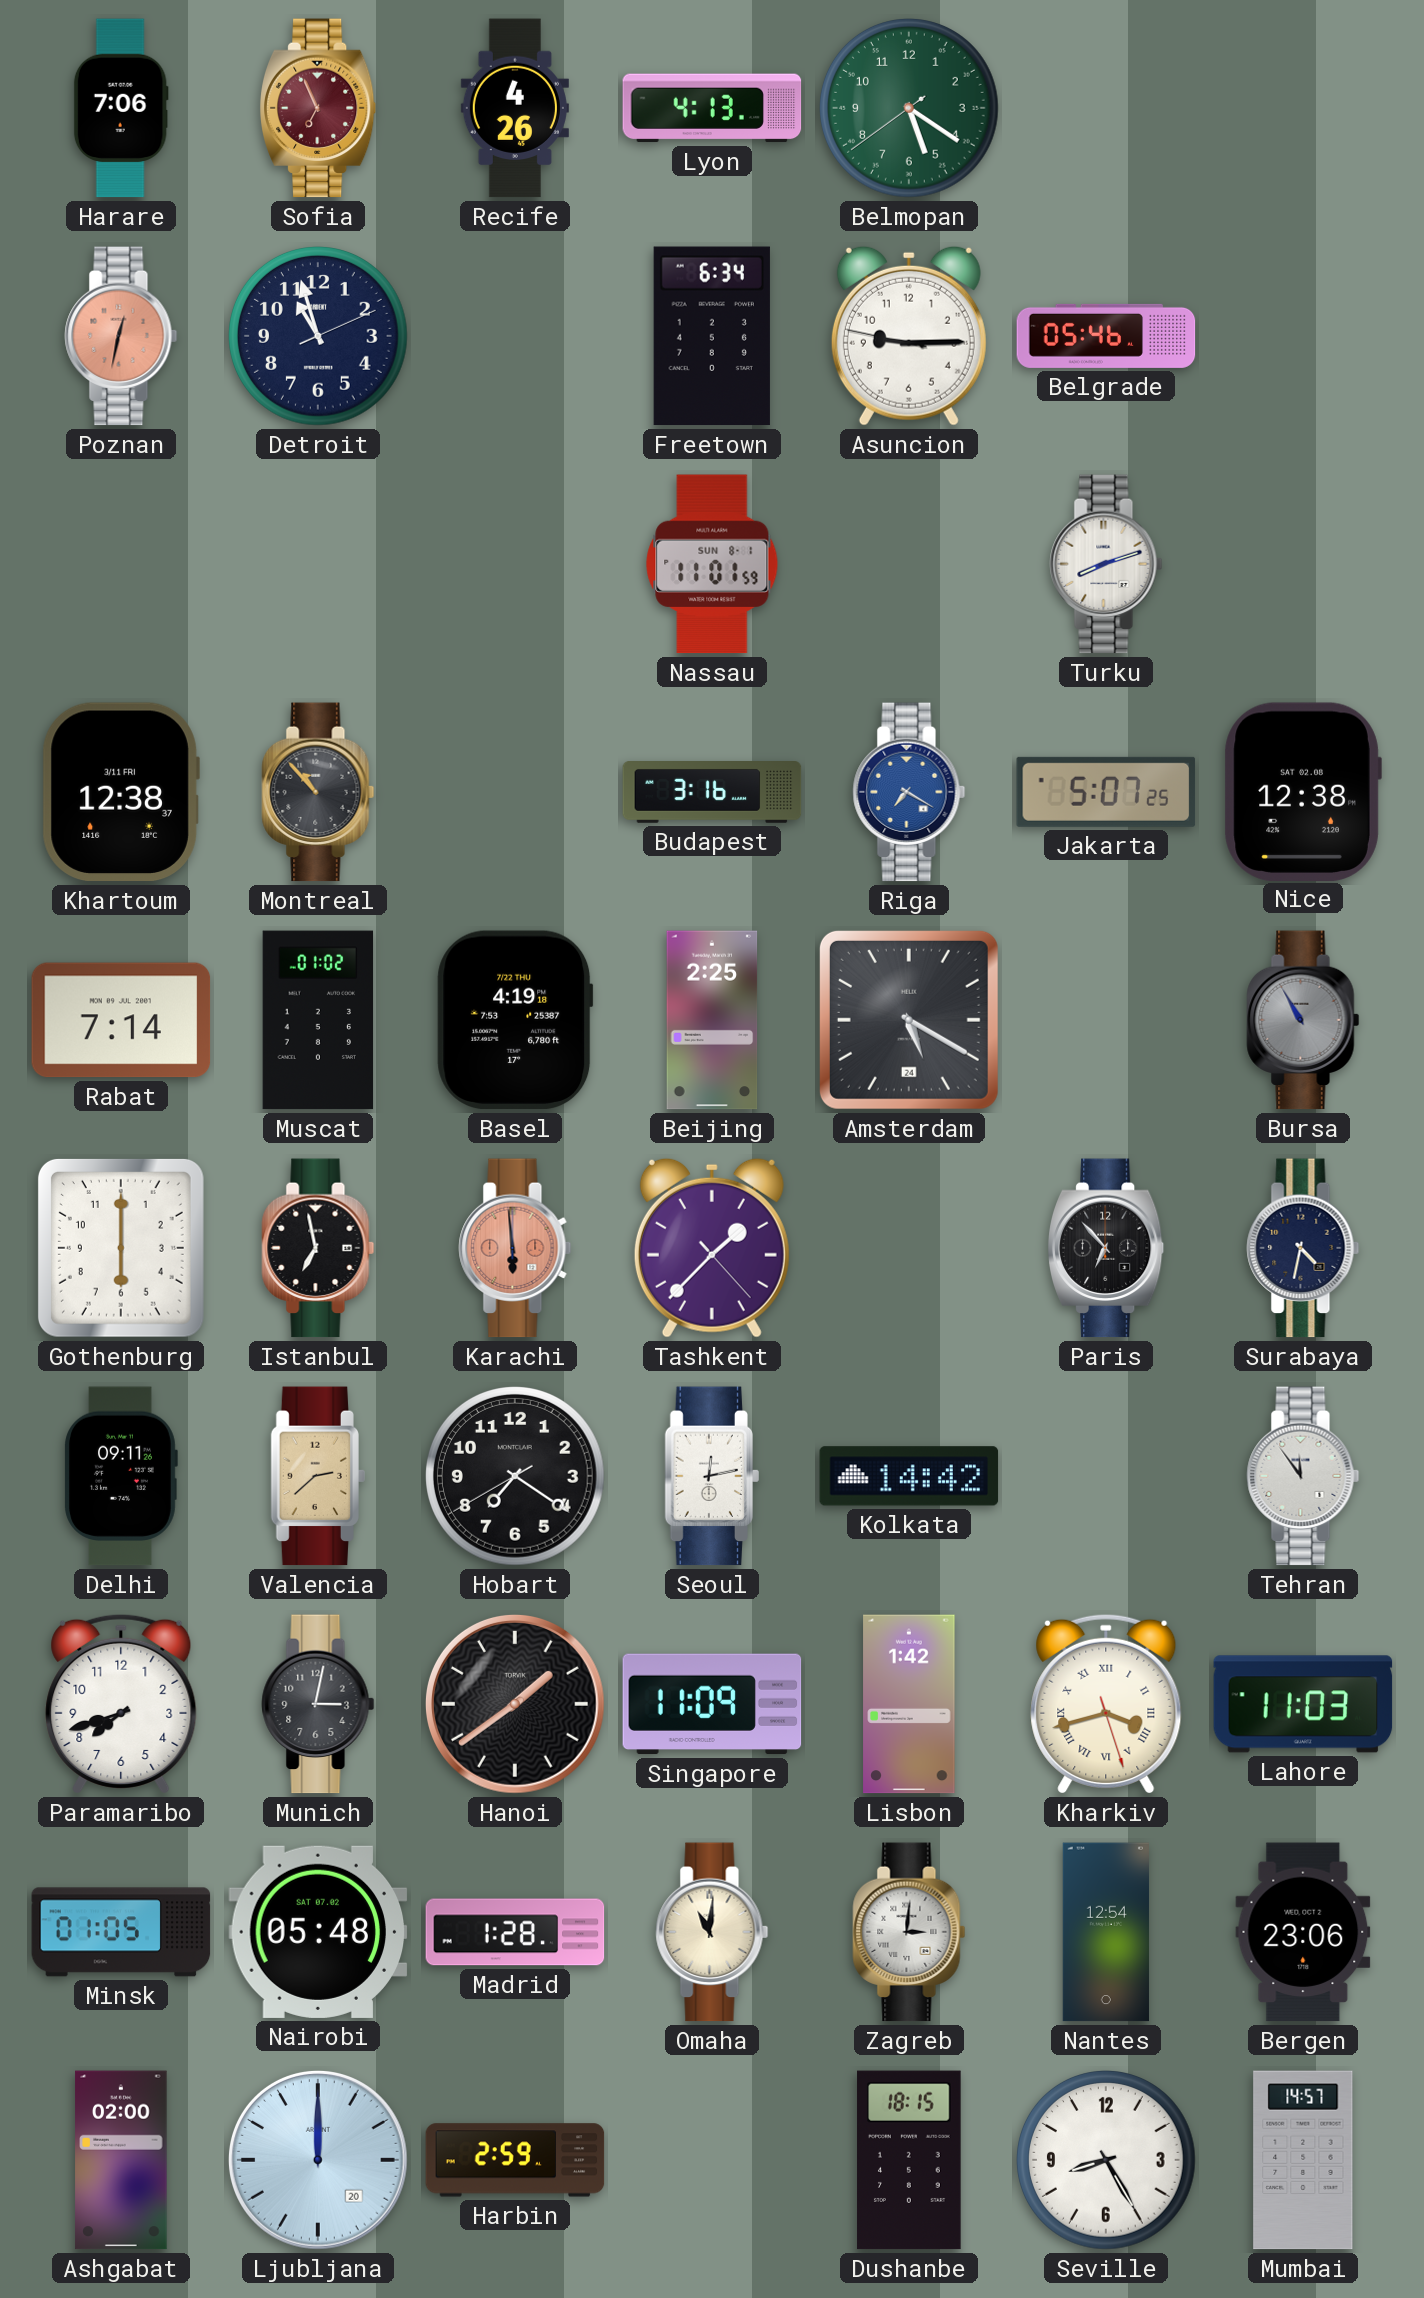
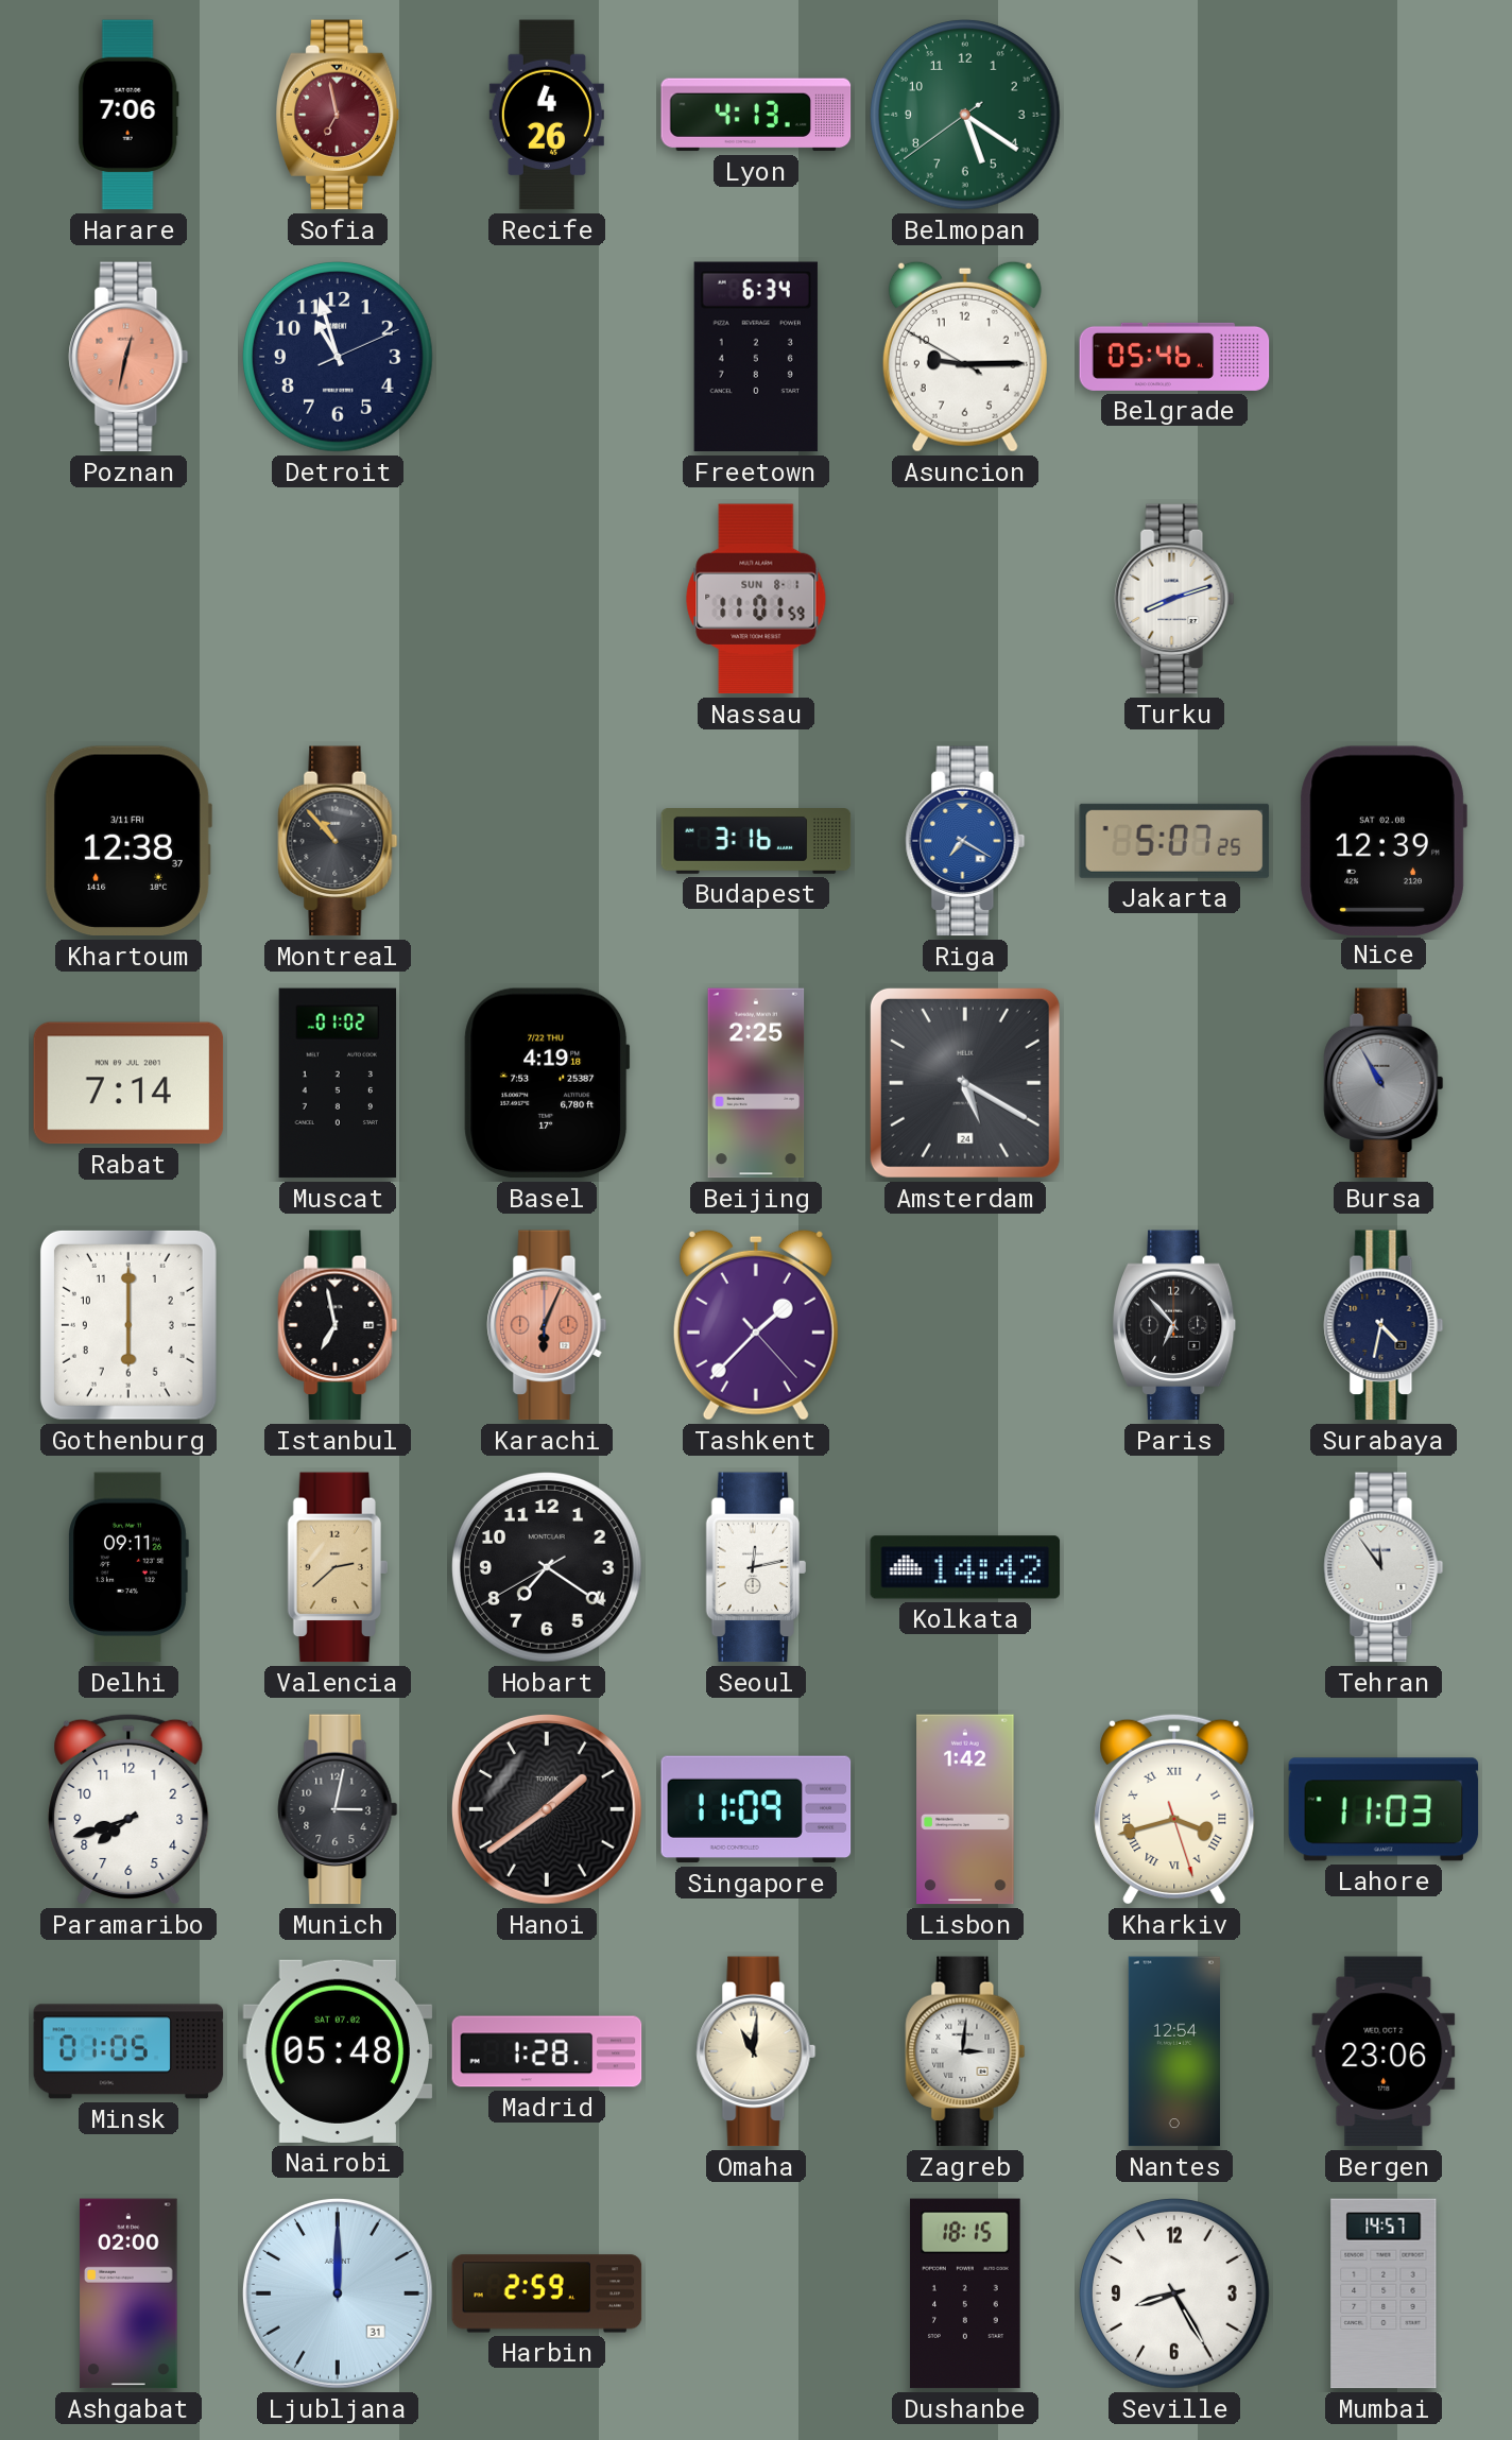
Sofia: 6:56 -> 6:58
Asuncion: 9:14:47 -> 9:14:50
Nice: 12:38 -> 12:39
Karachi: 5:59 -> 6:04
Ljubljana date: 20 -> 31
